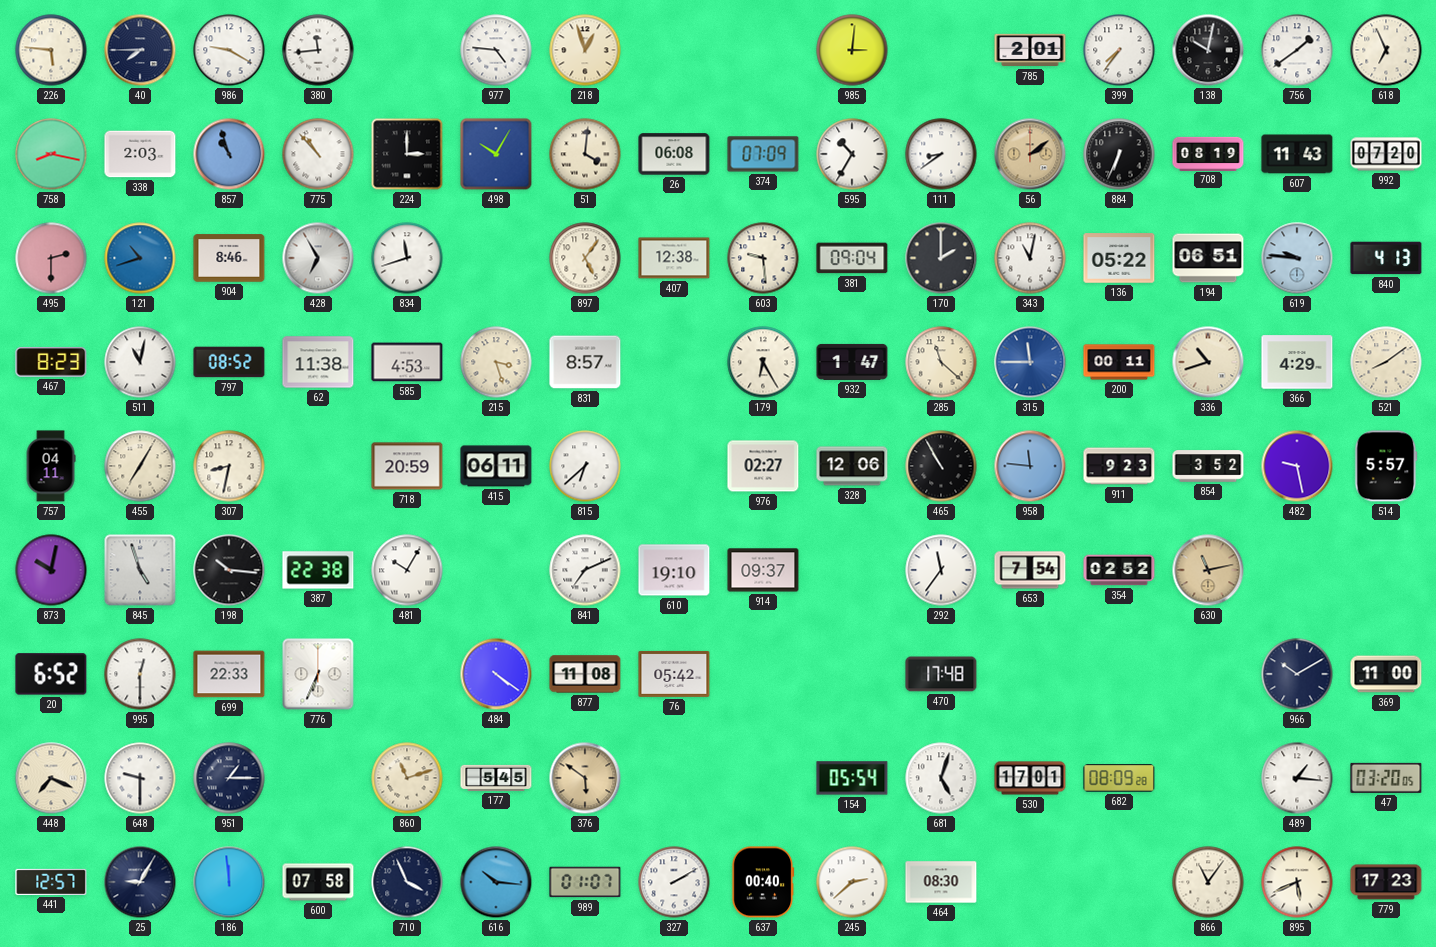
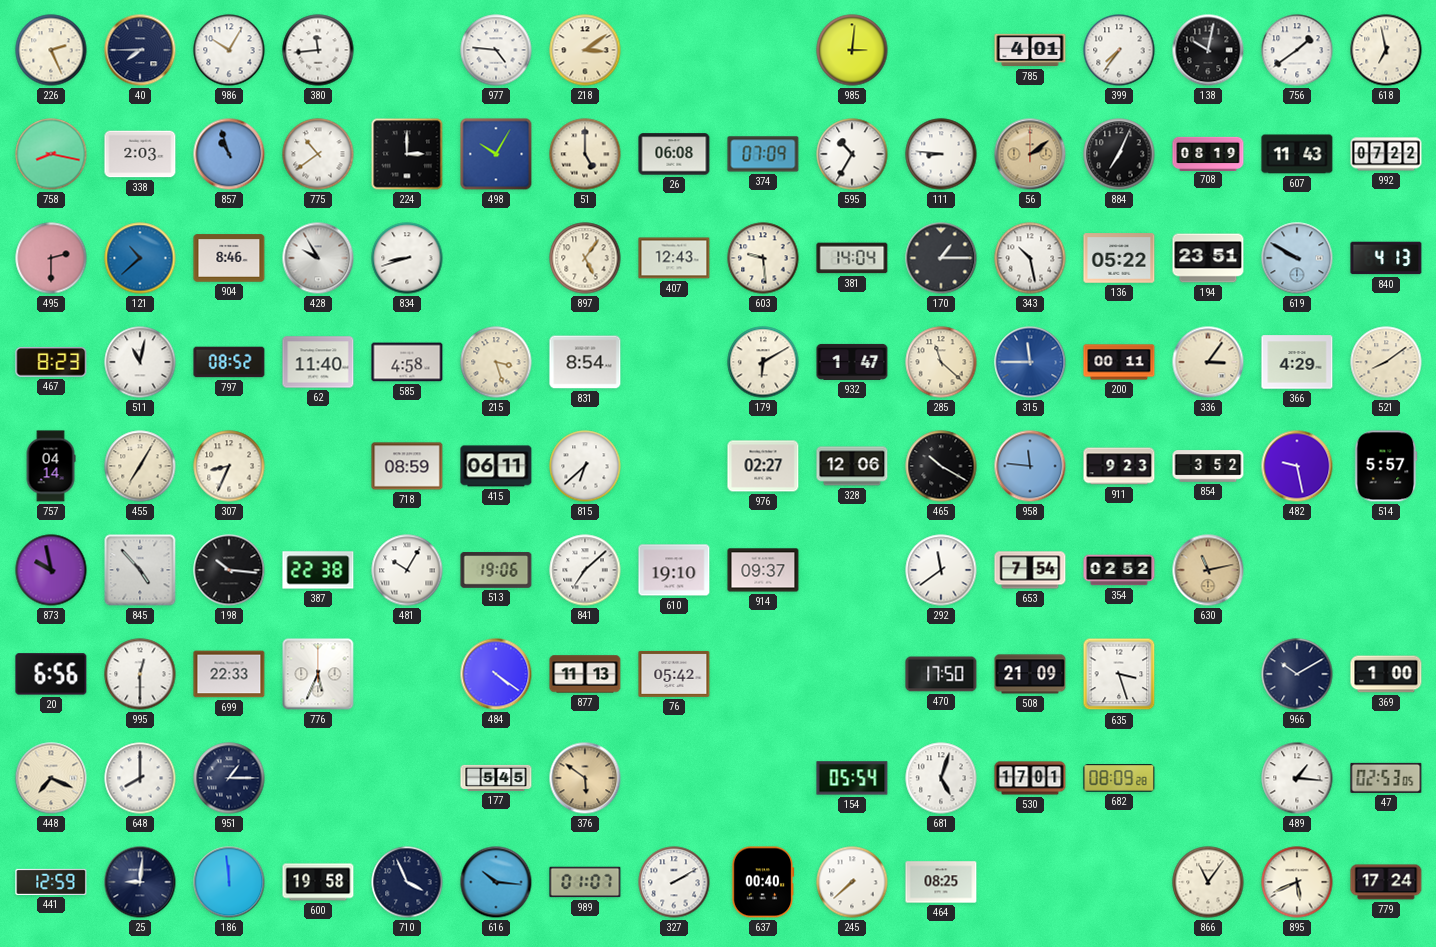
226: 5:46 -> 2:26
986: 9:20 -> 10:05
218: 12:57 -> 3:09
785: 2:01 -> 4:01
618: 6:56 -> 6:58
775: 10:53 -> 10:39
51: 4:01 -> 5:00
111: 8:39 -> 8:46
884: 6:34 -> 7:04
992: 07:20 -> 07:22
121: 10:42 -> 10:38
428: 6:55 -> 9:55
834: 11:42 -> 8:42
407: 12:38 -> 12:43
381: 09:04 -> 14:04
170: 2:00 -> 1:15
343: 11:02 -> 10:28
194: 06:51 -> 23:51
619: 9:46 -> 9:50
62: 11:38 -> 11:40
585: 4:53 -> 4:58
831: 8:57 -> 8:54
179: 6:25 -> 6:10
336: 10:42 -> 3:06
757: 04:11 -> 04:14
307: 8:32 -> 8:34
718: 20:59 -> 08:59
465: 10:55 -> 10:20
873: 10:02 -> 9:58
845: 4:57 -> 4:53
513: none -> 19:06
841: 7:11 -> 7:08
292: 11:36 -> 11:39
20: 6:52 -> 6:56
776: 6:34 -> 5:34
877: 11:08 -> 11:13
470: 17:48 -> 17:50
508: none -> 21:09
635: none -> 3:27
369: 11:00 -> 1:00
648: 9:30 -> 8:00
860: 11:12 -> none
47: 03:20 -> 02:53
441: 12:57 -> 12:59
25: 9:05 -> 9:01
600: 07:58 -> 19:58
245: 2:38 -> 7:38
464: 08:30 -> 08:25
779: 17:23 -> 17:24
